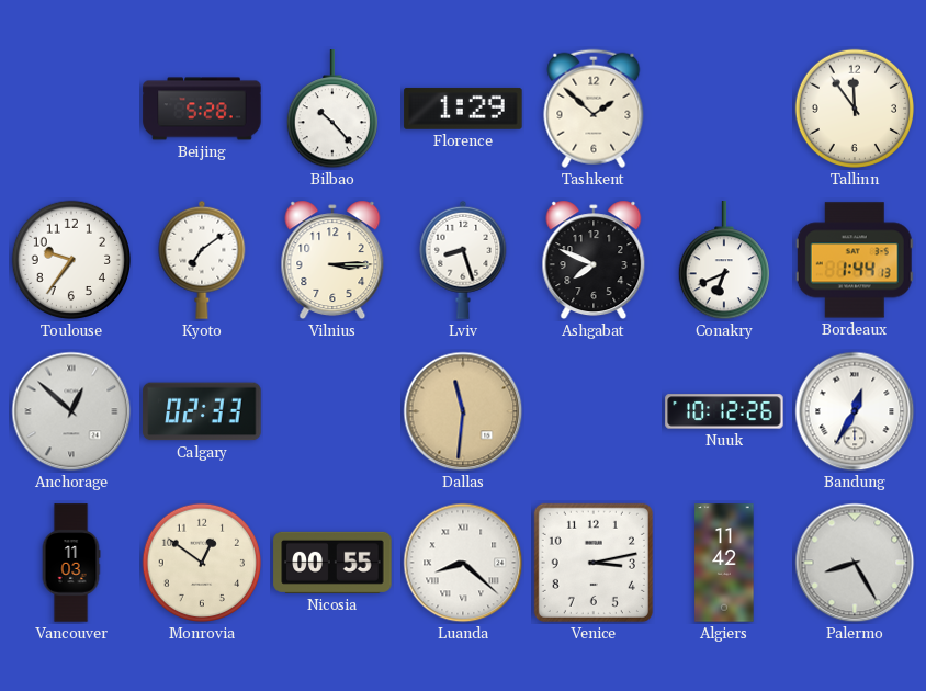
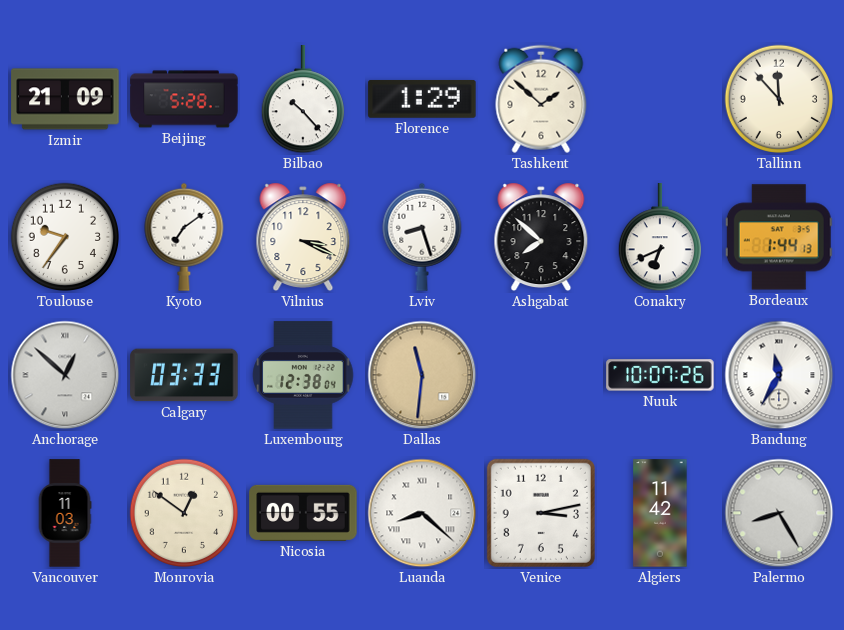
Izmir: none -> 21:09
Tallinn: 11:54 -> 11:53
Vilnius: 3:15 -> 3:19
Ashgabat: 7:49 -> 7:52
Calgary: 02:33 -> 03:33
Luxembourg: none -> 12:38
Nuuk: 10:12 -> 10:07
Bandung: 12:35 -> 11:35
